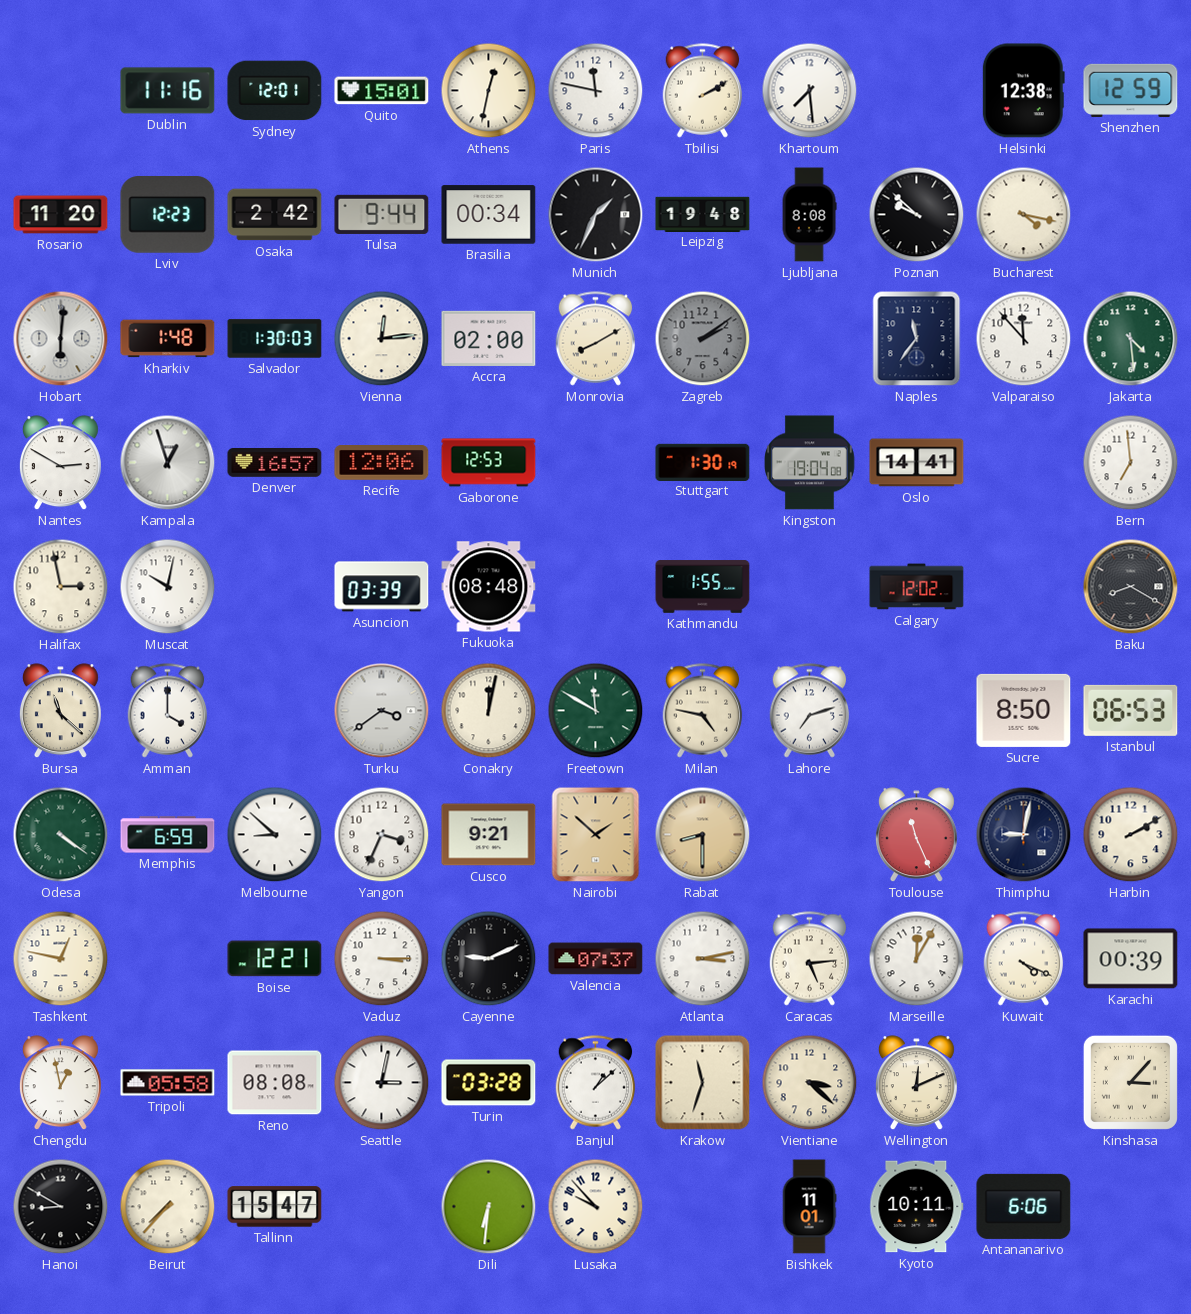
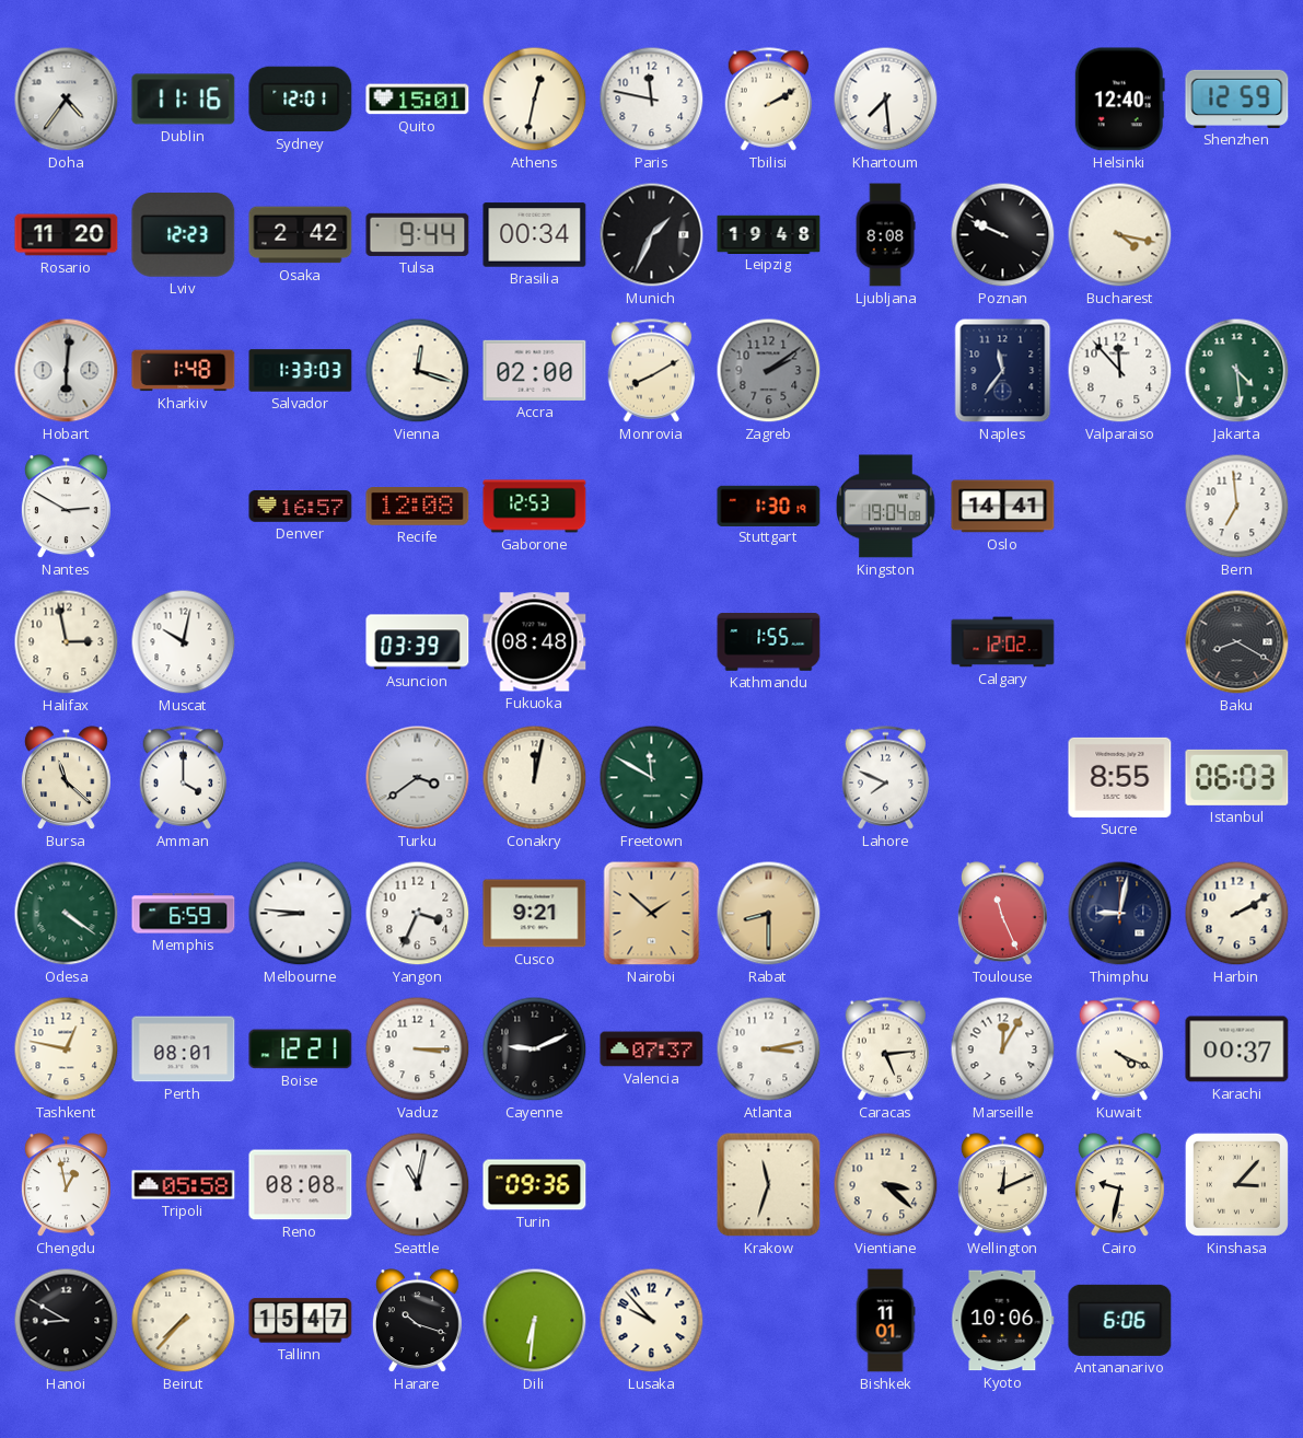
Doha: none -> 4:36
Helsinki: 12:38 -> 12:40
Poznan: 9:52 -> 9:49
Salvador: 1:30 -> 1:33
Vienna: 12:14 -> 12:18
Kampala: 12:57 -> none
Recife: 12:06 -> 12:08
Milan: 4:47 -> none
Lahore: 7:12 -> 7:49
Sucre: 8:50 -> 8:55
Istanbul: 06:53 -> 06:03
Melbourne: 8:52 -> 8:46
Perth: none -> 08:01
Karachi: 00:39 -> 00:37
Seattle: 3:02 -> 11:02
Turin: 03:28 -> 09:36
Banjul: 1:08 -> none
Cairo: none -> 9:32
Harare: none -> 10:18
Kyoto: 10:11 -> 10:06
